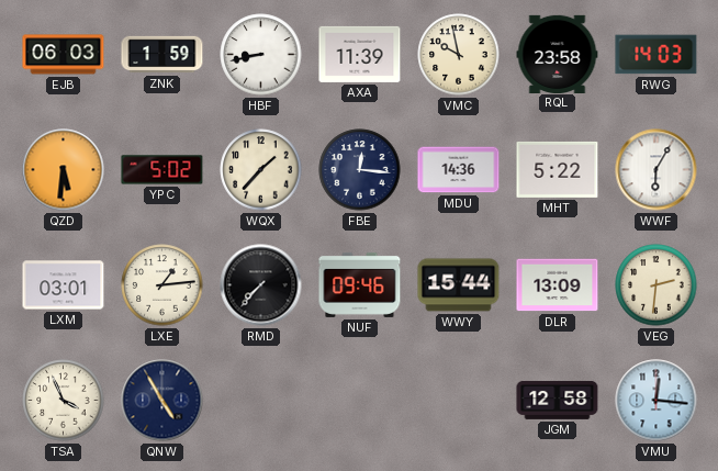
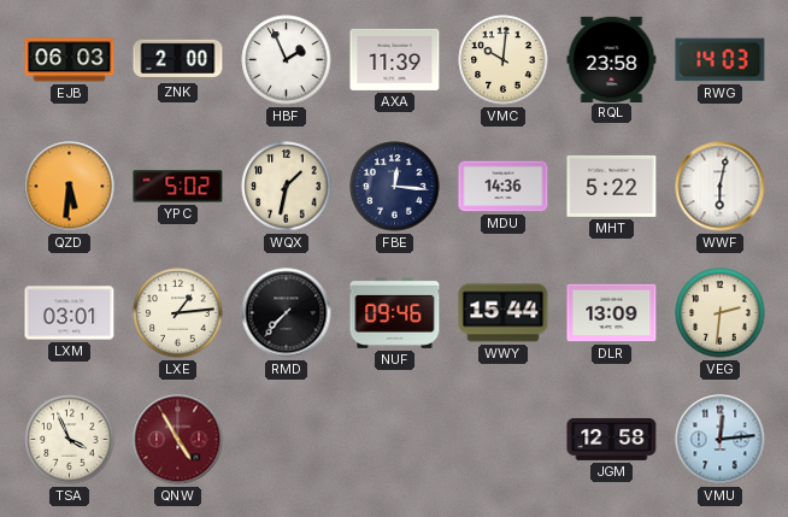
ZNK: 1:59 -> 2:00
HBF: 8:43 -> 1:56
VMC: 9:58 -> 10:01
WQX: 1:37 -> 1:32
WWF: 6:05 -> 6:02
QNW dial: navy -> burgundy
VMU: 12:16 -> 12:14
